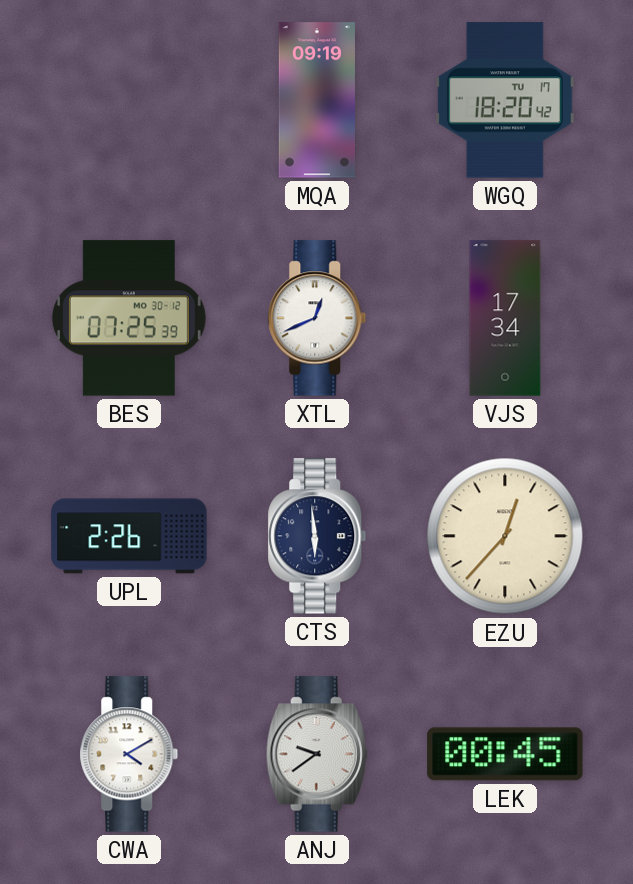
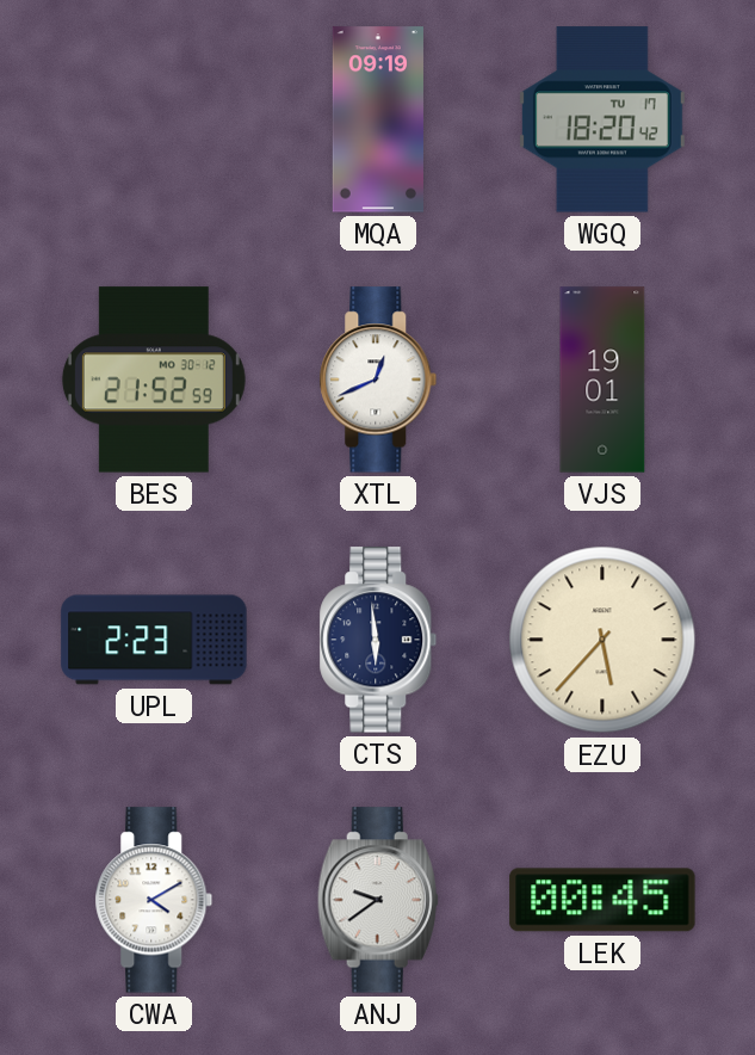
BES: 07:25 -> 21:52
VJS: 17:34 -> 19:01
UPL: 2:26 -> 2:23
EZU: 12:37 -> 5:37
